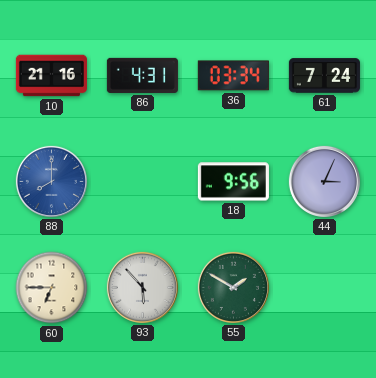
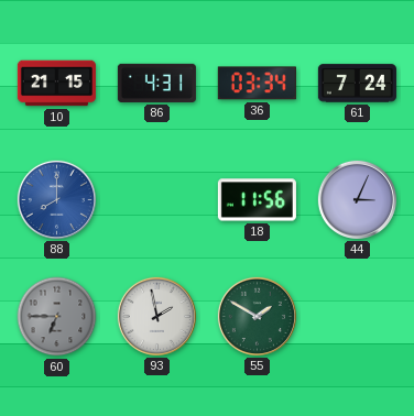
10: 21:16 -> 21:15
18: 9:56 -> 11:56
60 dial: cream -> grey
93: 5:53 -> 1:58
